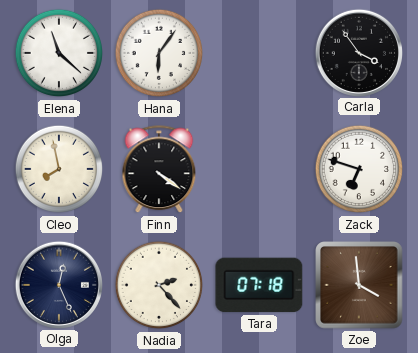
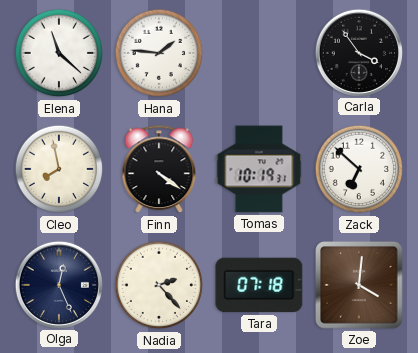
Hana: 6:06 -> 1:46
Tomas: none -> 10:19
Zack: 6:48 -> 6:52
Zoe: 3:59 -> 4:01
